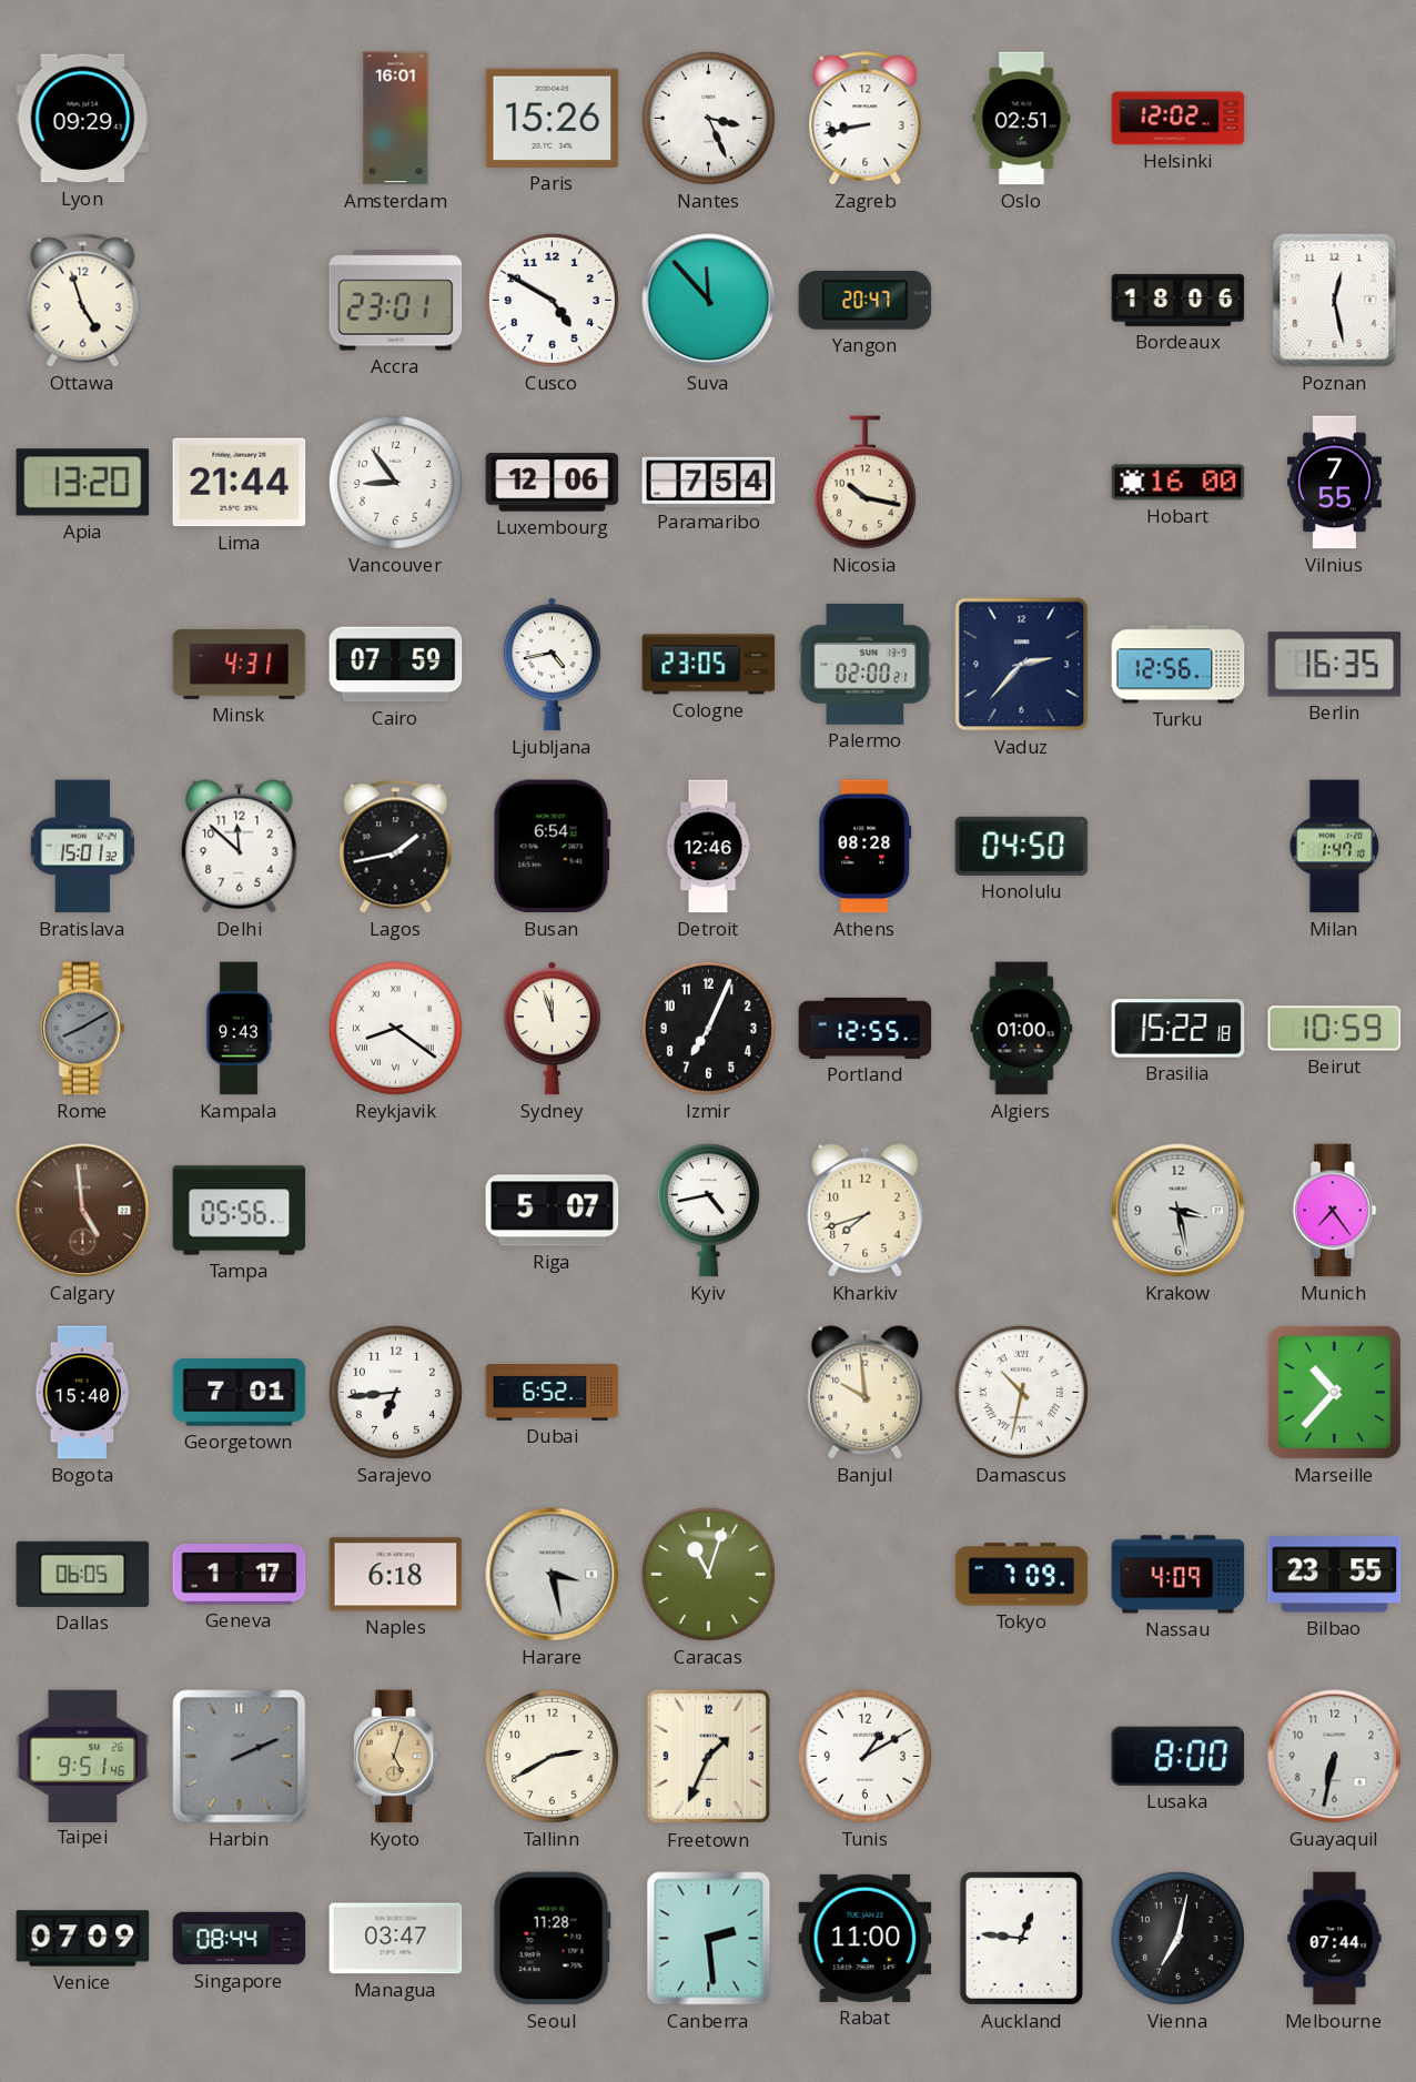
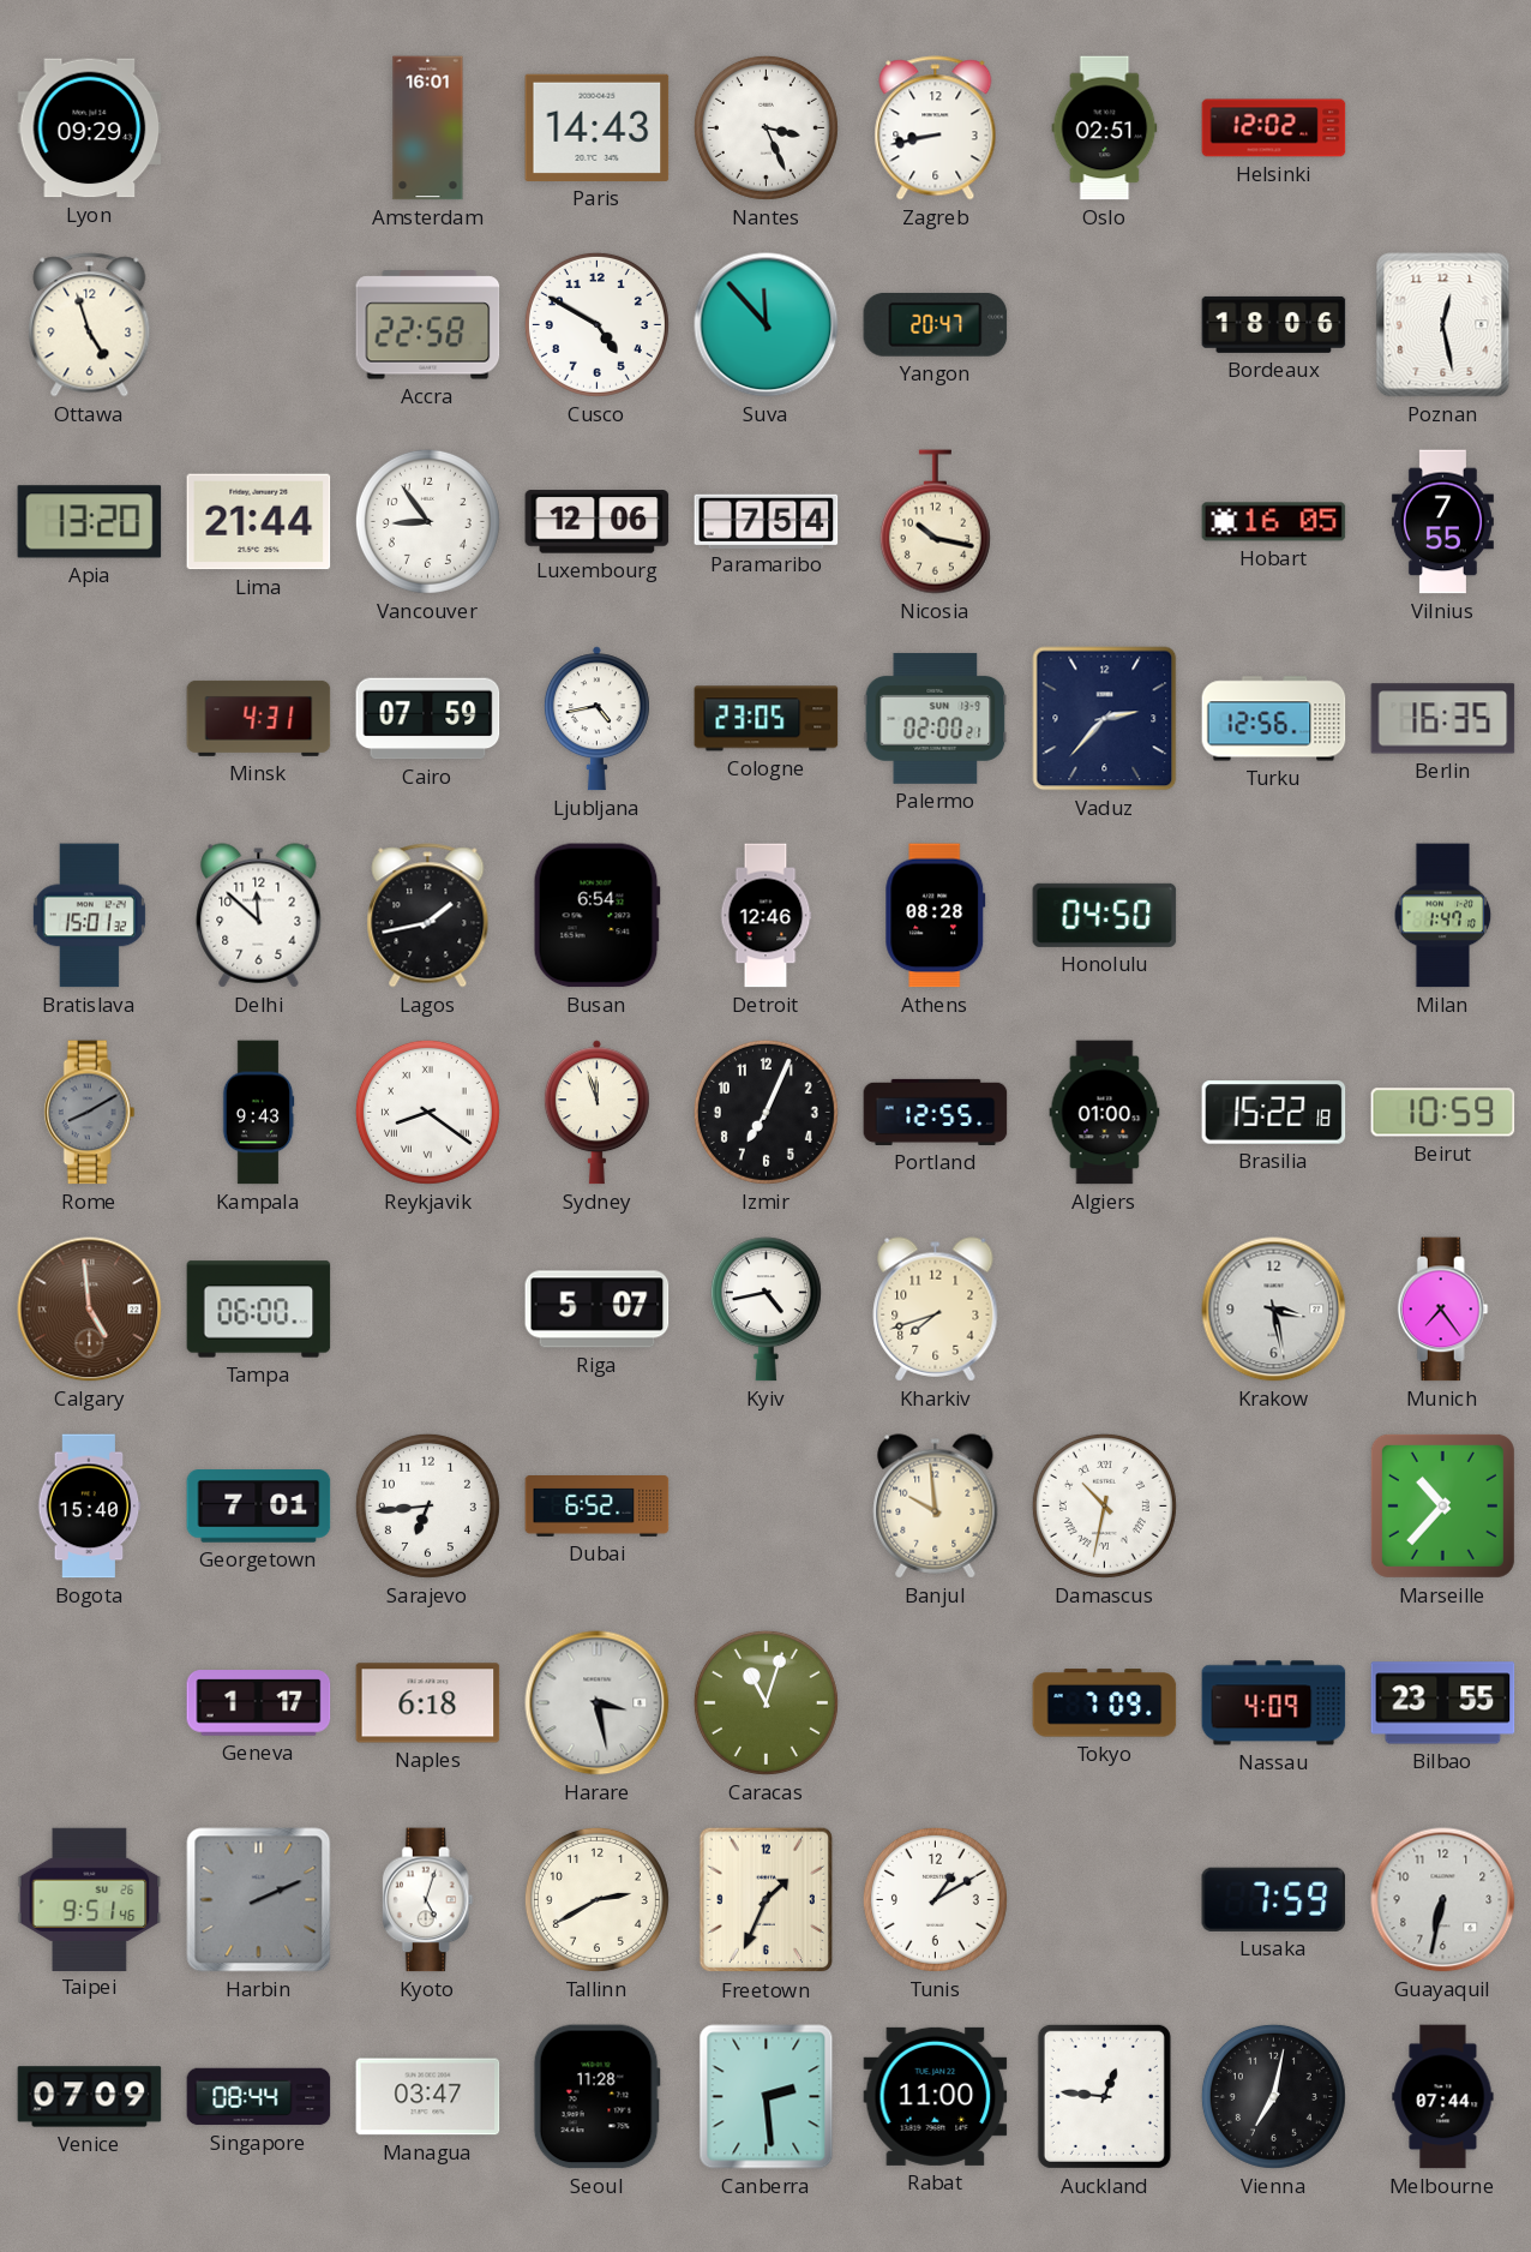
Paris: 15:26 -> 14:43
Accra: 23:01 -> 22:58
Hobart: 16:00 -> 16:05
Tampa: 05:56 -> 06:00
Dallas: 06:05 -> none
Kyoto dial: champagne -> white
Lusaka: 8:00 -> 7:59
